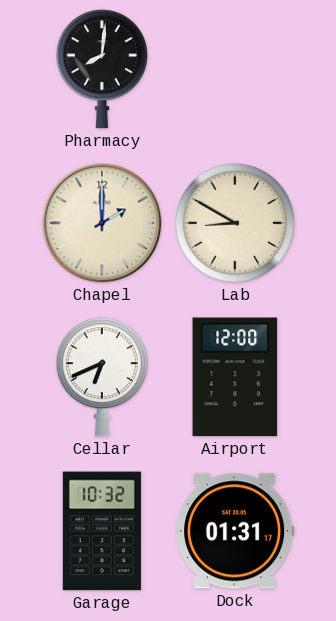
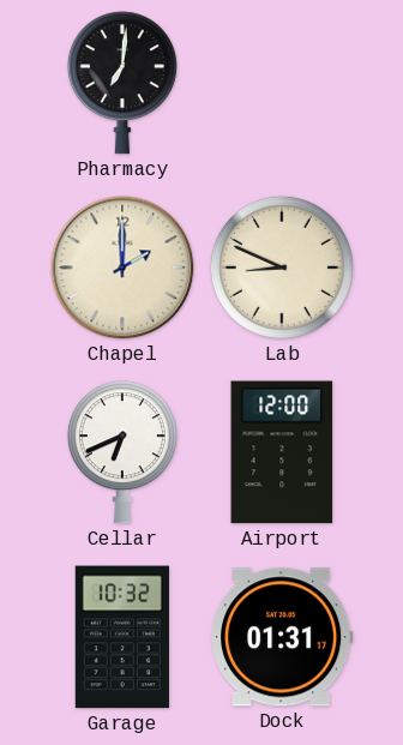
Pharmacy: 8:01 -> 7:01
Lab: 8:50 -> 8:49
